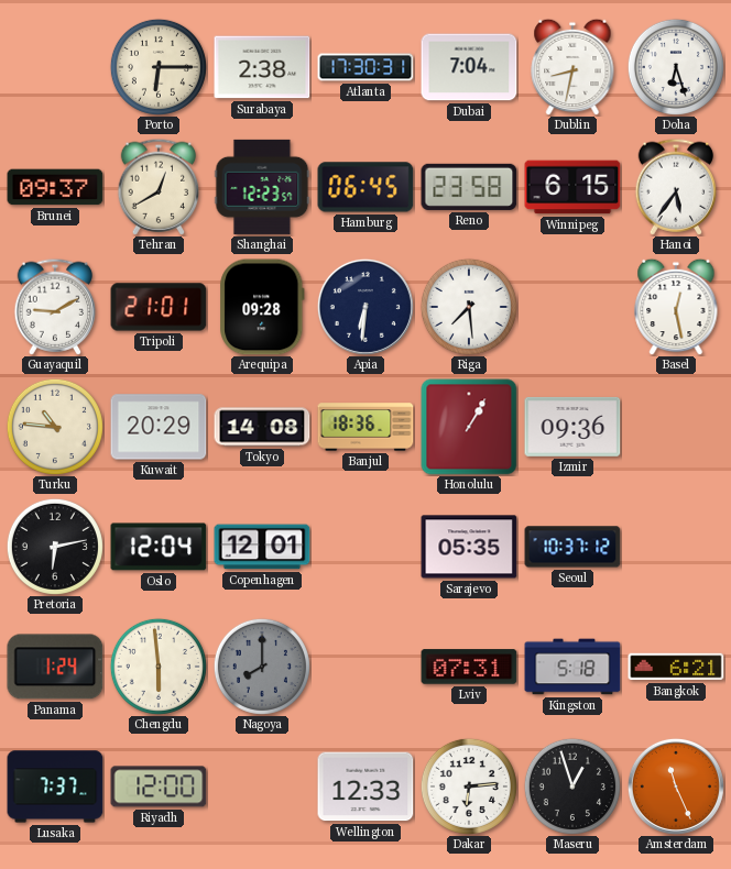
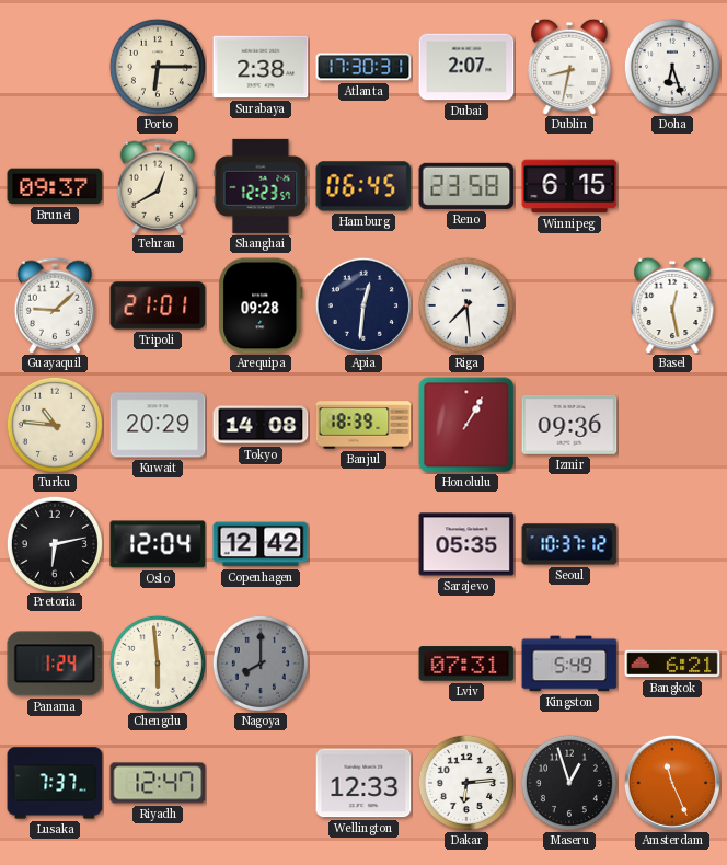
Dubai: 7:04 -> 2:07
Hanoi: 5:36 -> none
Guayaquil: 9:10 -> 9:08
Apia: 6:31 -> 12:31
Banjul: 18:36 -> 18:39
Copenhagen: 12:01 -> 12:42
Kingston: 5:18 -> 5:49
Riyadh: 12:00 -> 12:47
